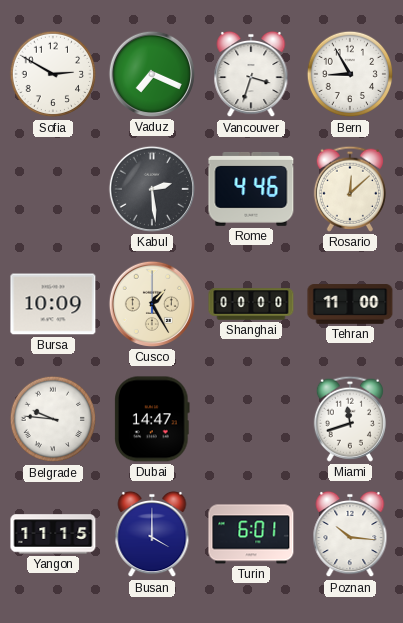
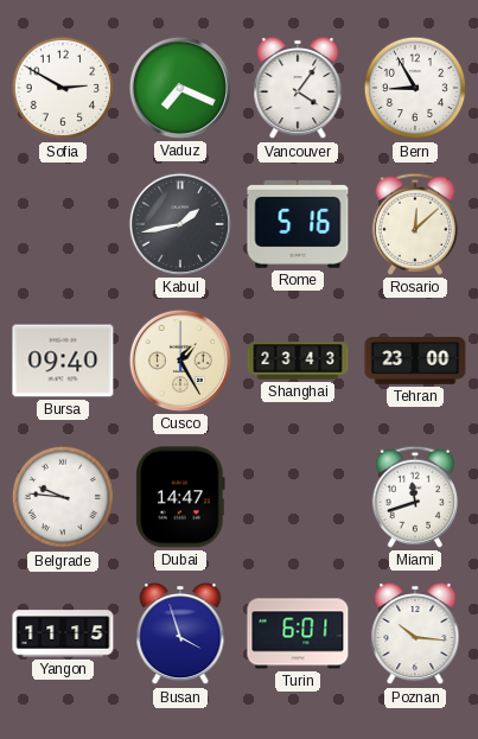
Vancouver: 3:33 -> 4:06
Kabul: 2:29 -> 1:43
Rome: 4:46 -> 5:16
Bursa: 10:09 -> 09:40
Shanghai: 00:00 -> 23:43
Tehran: 11:00 -> 23:00
Busan: 4:00 -> 3:57
